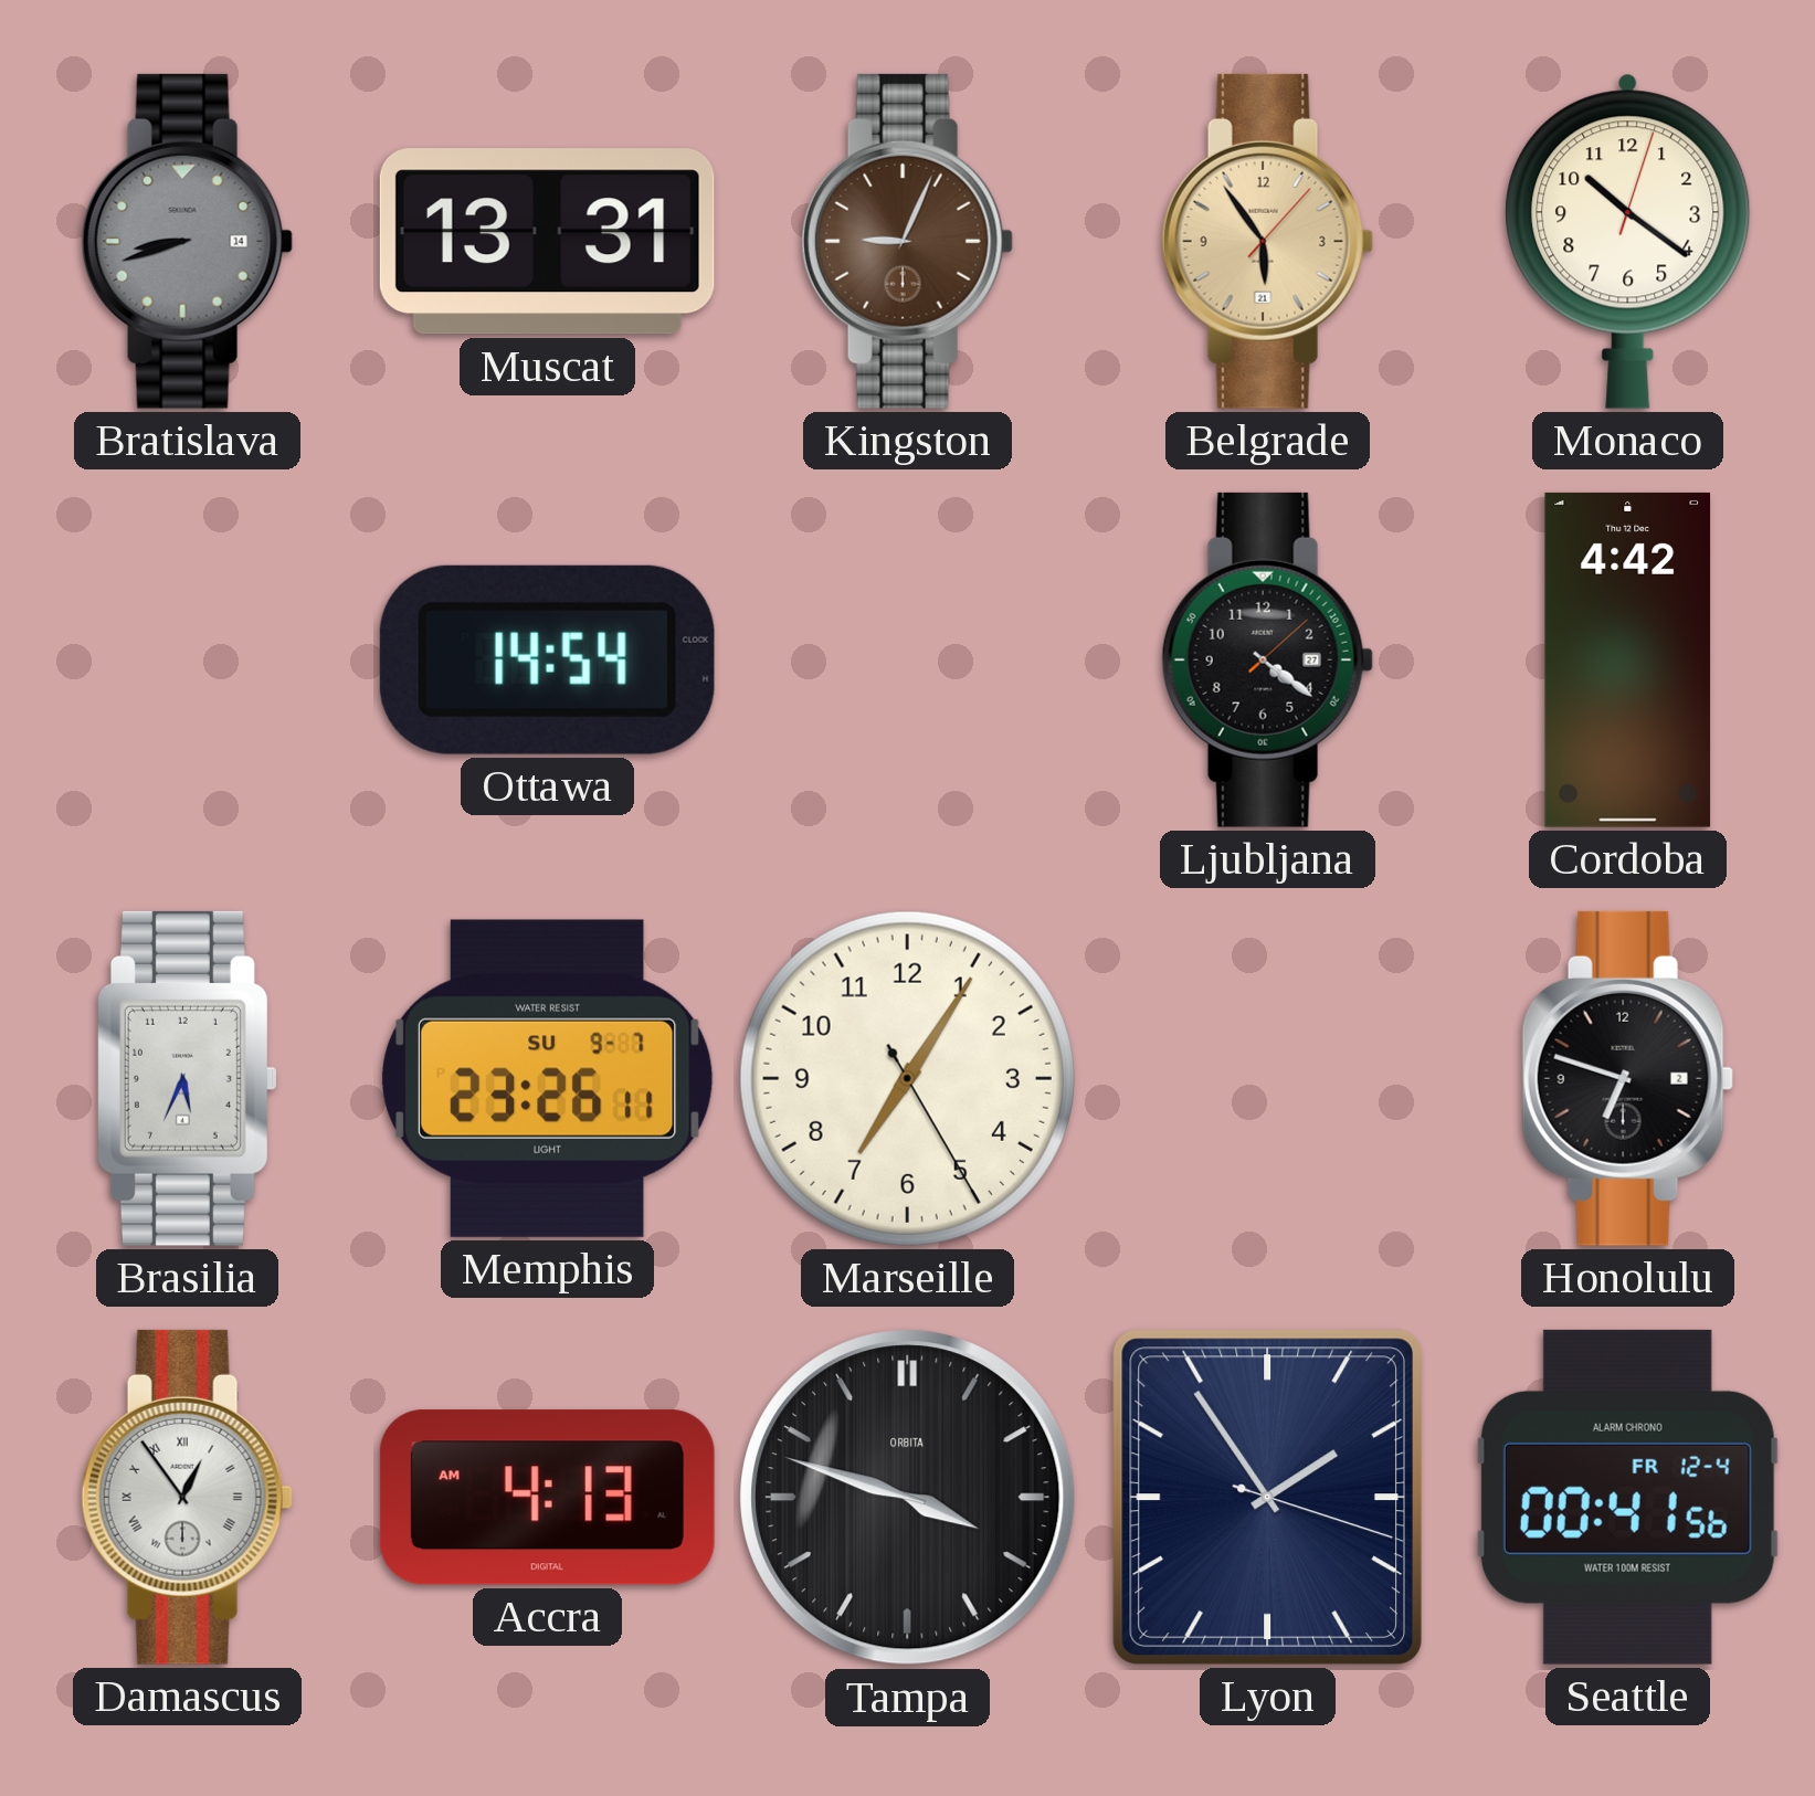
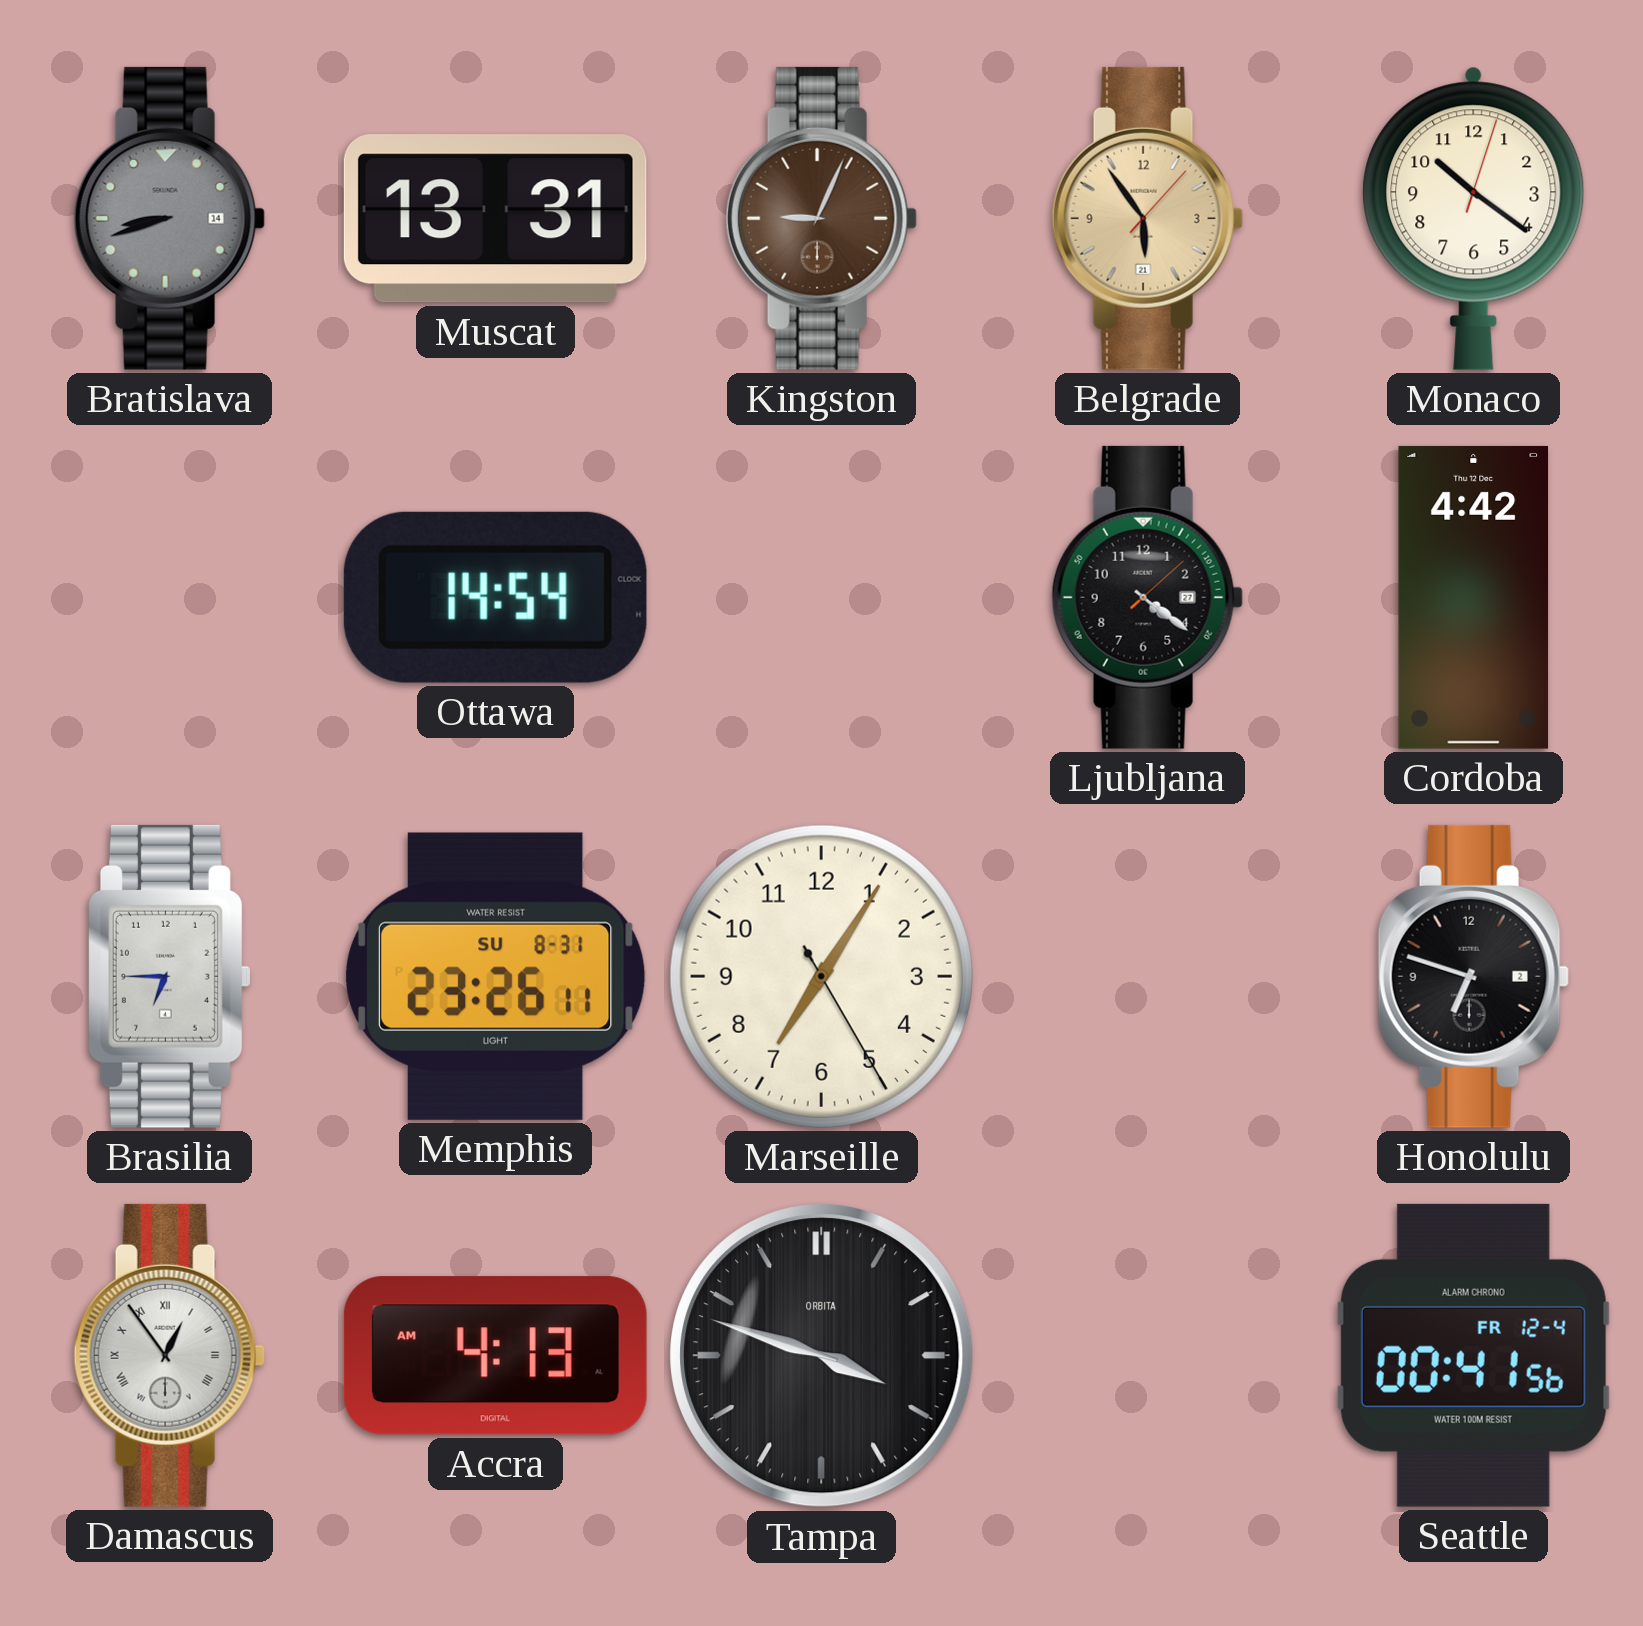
Brasilia: 5:34 -> 6:45
Memphis date: SU 9-7 -> SU 8-31
Lyon: 1:54 -> none
